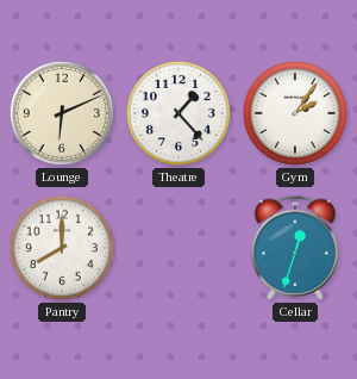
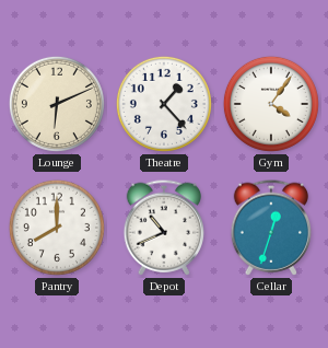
Gym: 2:06 -> 4:06
Depot: none -> 10:41
